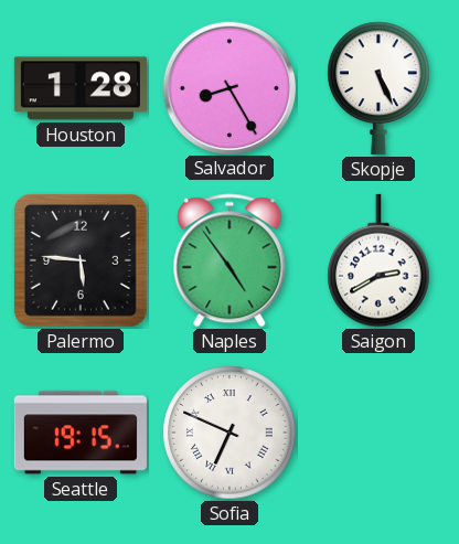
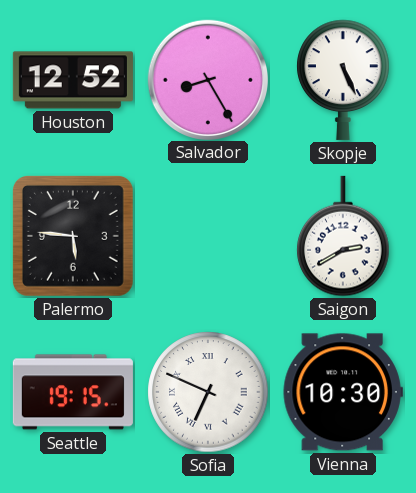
Houston: 1:28 -> 12:52
Naples: 4:54 -> none
Vienna: none -> 10:30
